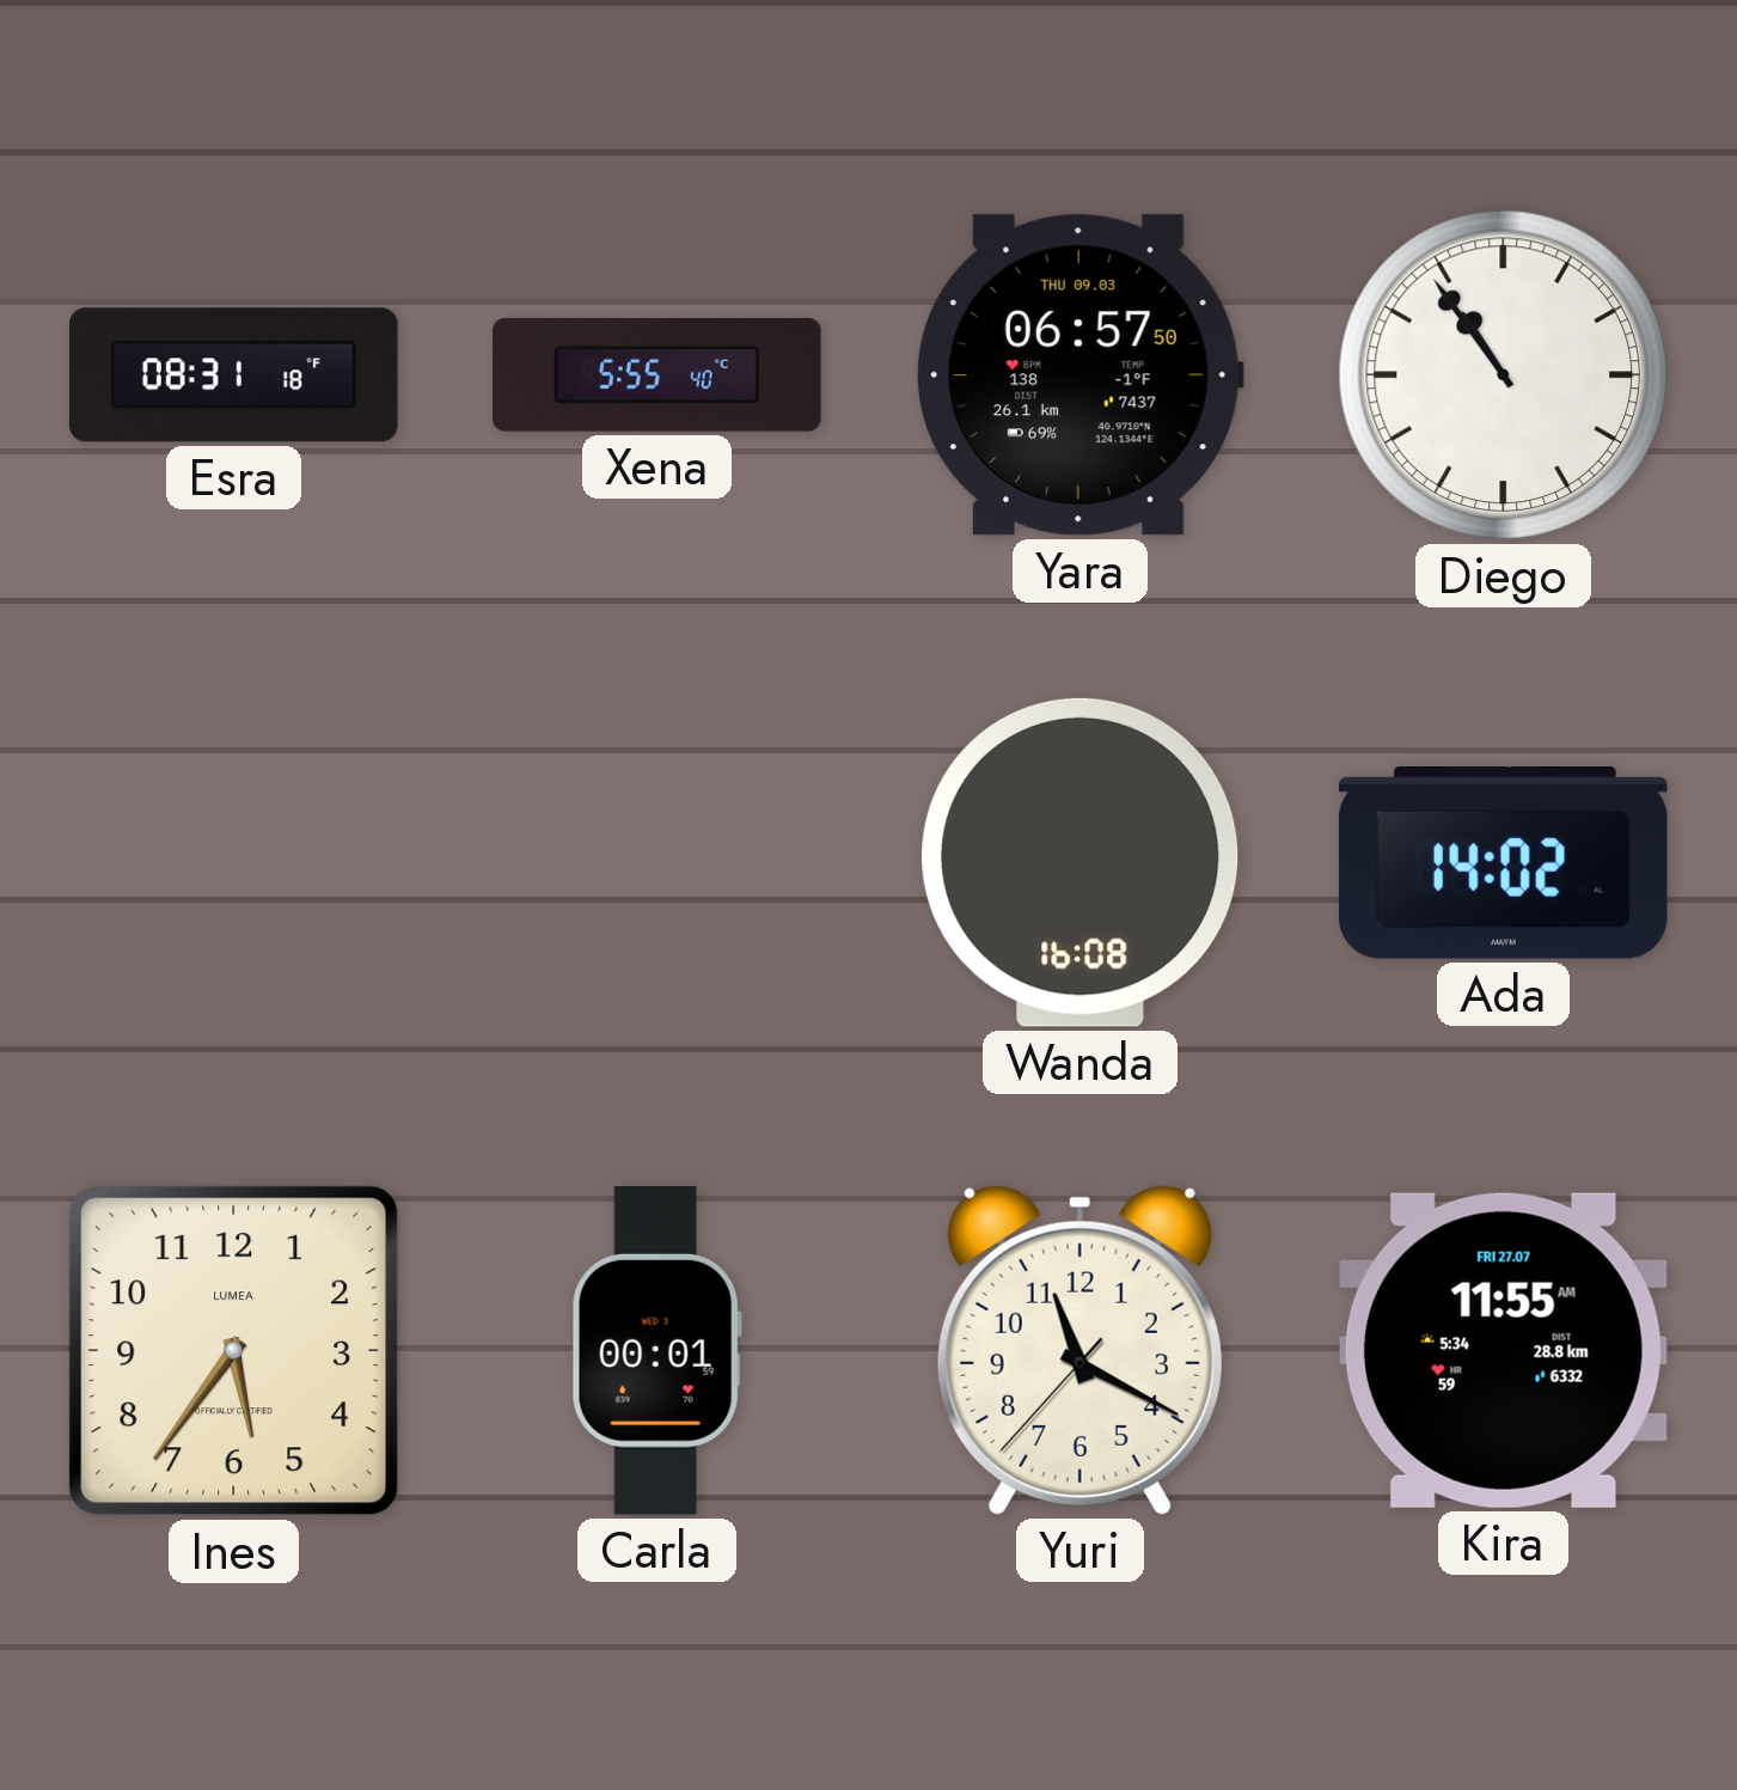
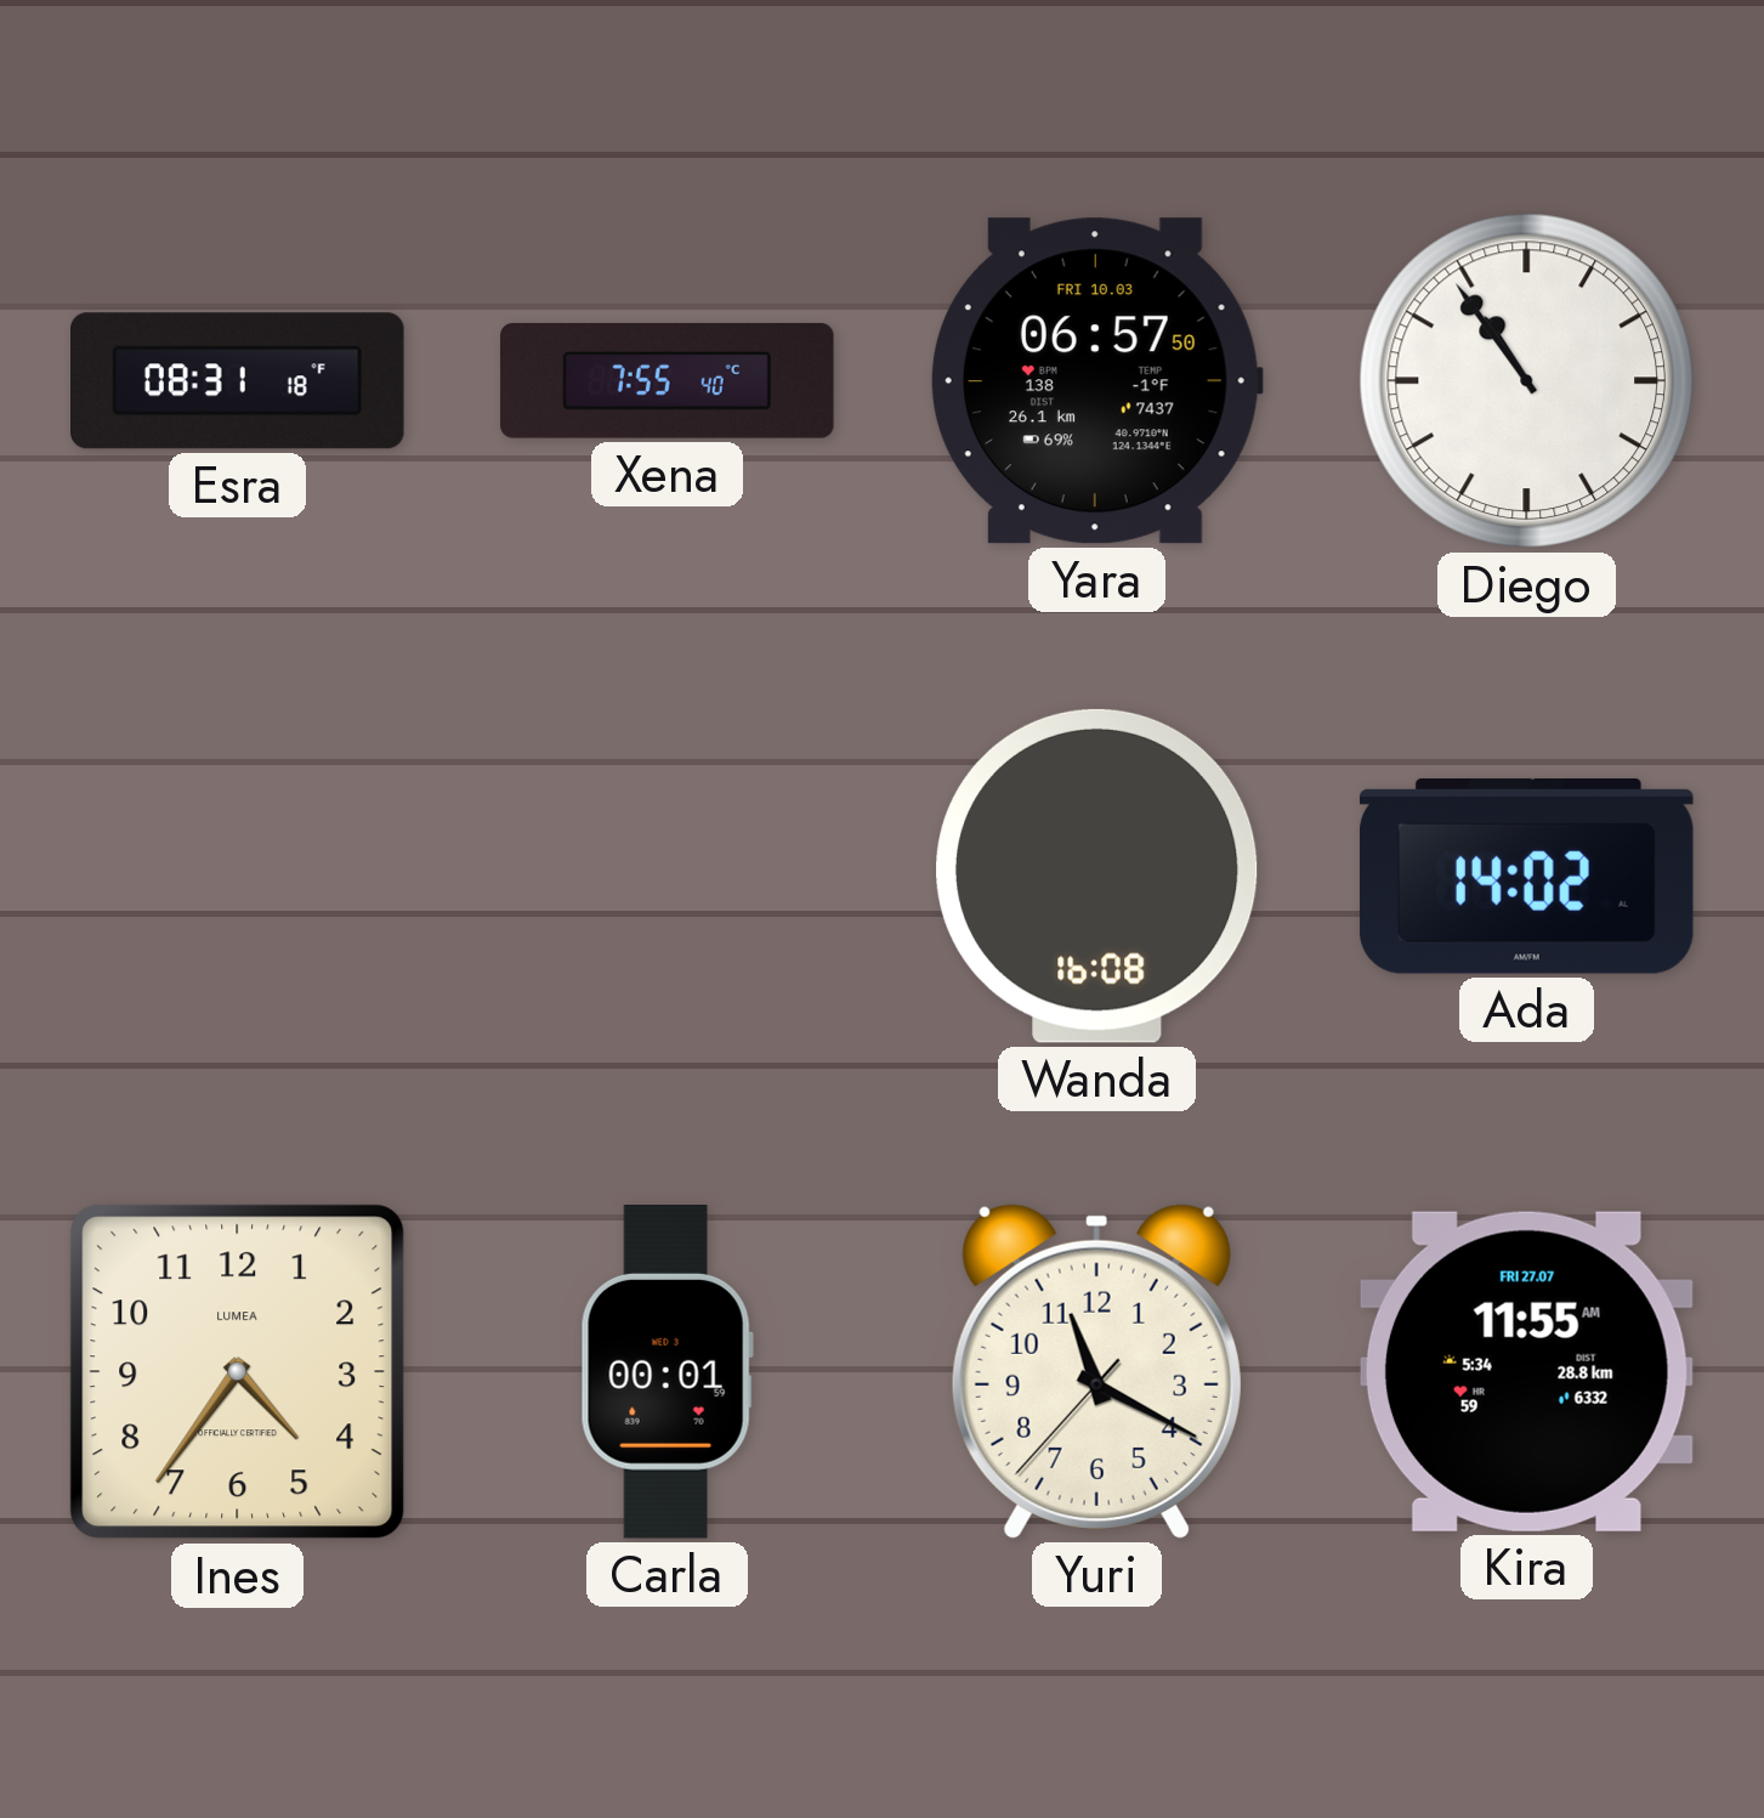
Xena: 5:55 -> 7:55
Yara date: THU 09.03 -> FRI 10.03
Ines: 5:36 -> 4:36
